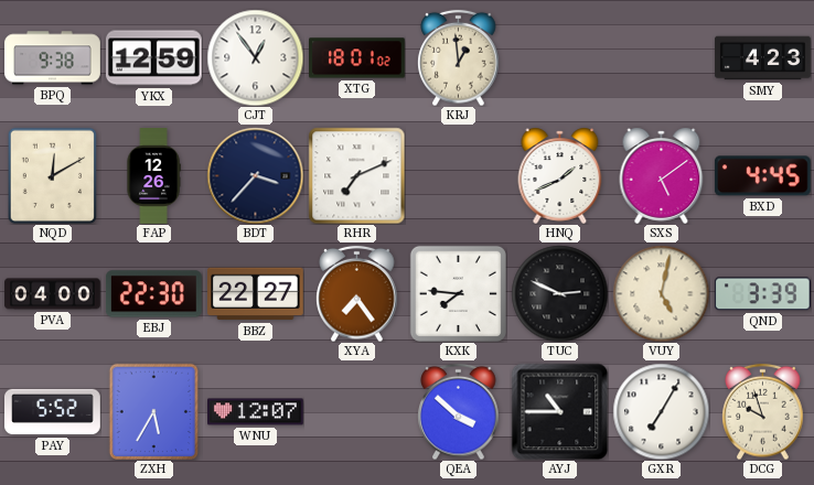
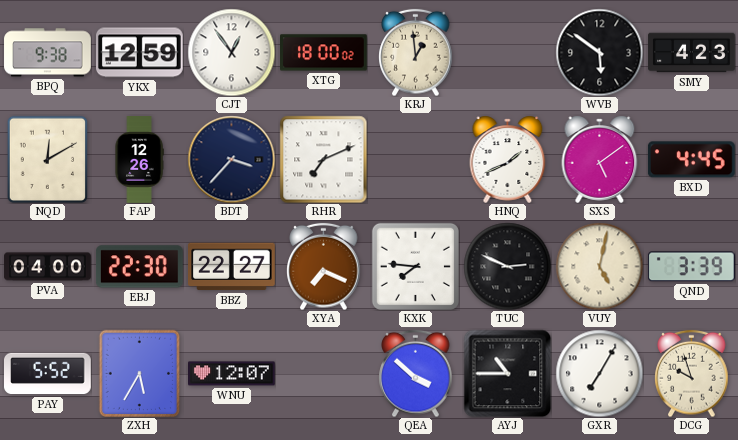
XTG: 18:01 -> 18:00
WVB: none -> 5:51
XYA: 7:24 -> 7:19
